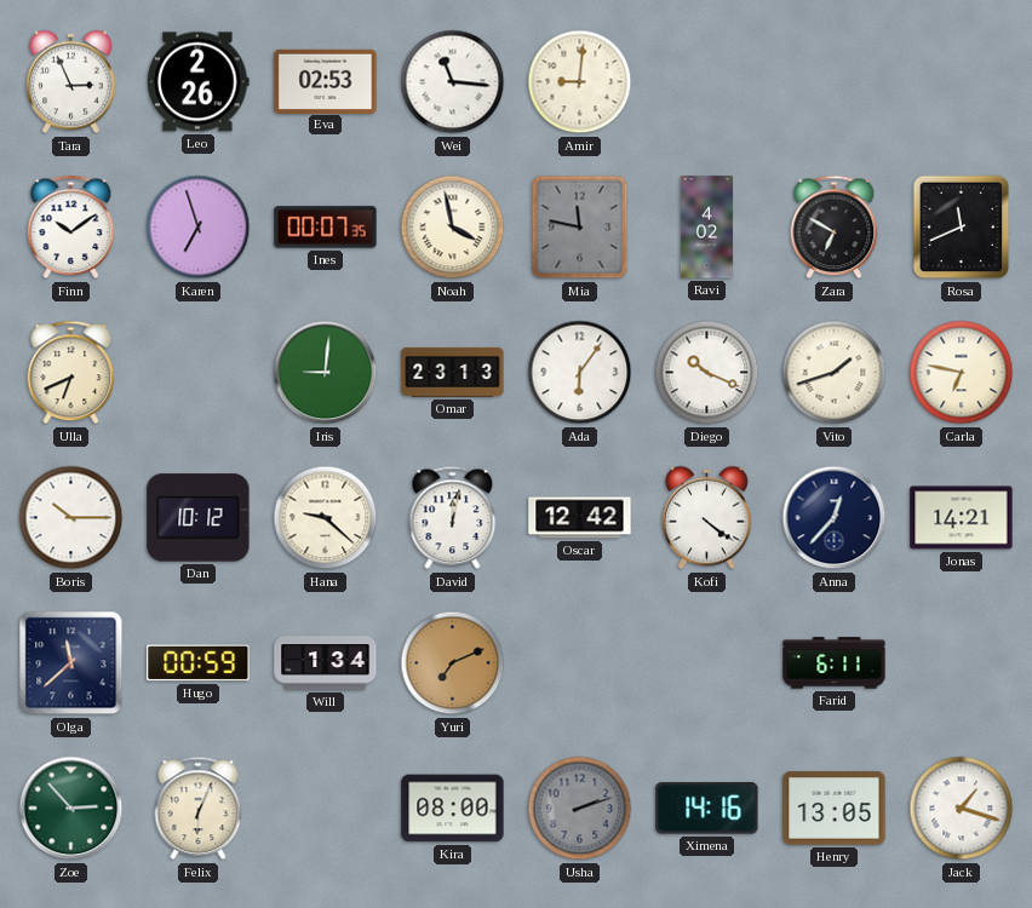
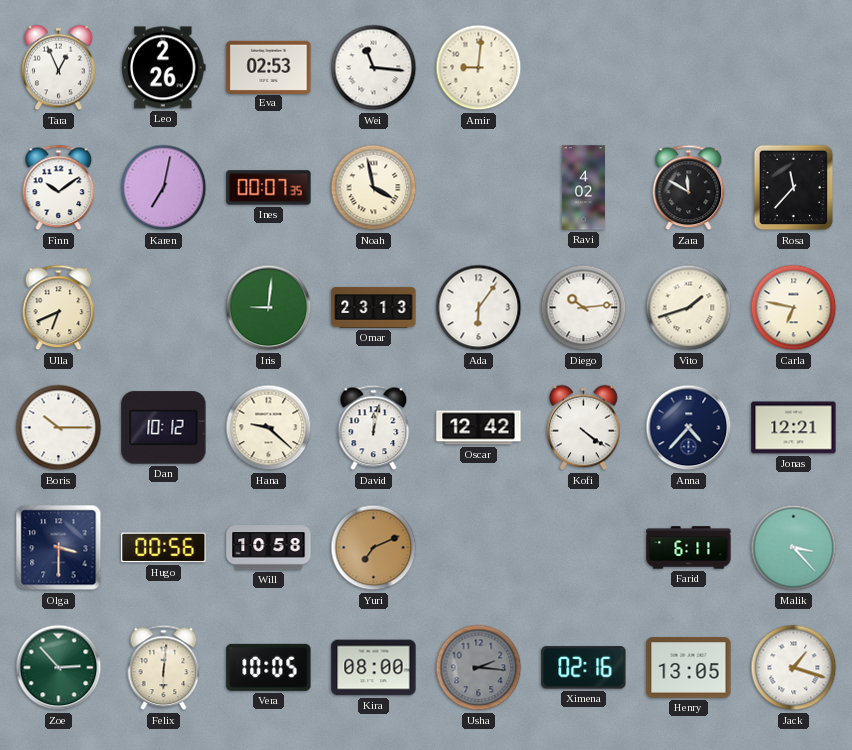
Tara: 2:56 -> 12:56
Karen: 6:57 -> 7:02
Mia: 11:47 -> none
Zara: 6:50 -> 11:50
Rosa: 11:41 -> 11:37
Diego: 10:19 -> 10:14
Anna: 12:37 -> 4:37
Jonas: 14:21 -> 12:21
Olga: 11:38 -> 3:30
Hugo: 00:59 -> 00:56
Will: 1:34 -> 10:58
Malik: none -> 3:23
Felix: 6:04 -> 6:01
Vera: none -> 10:05
Usha: 2:12 -> 2:16
Ximena: 14:16 -> 02:16
